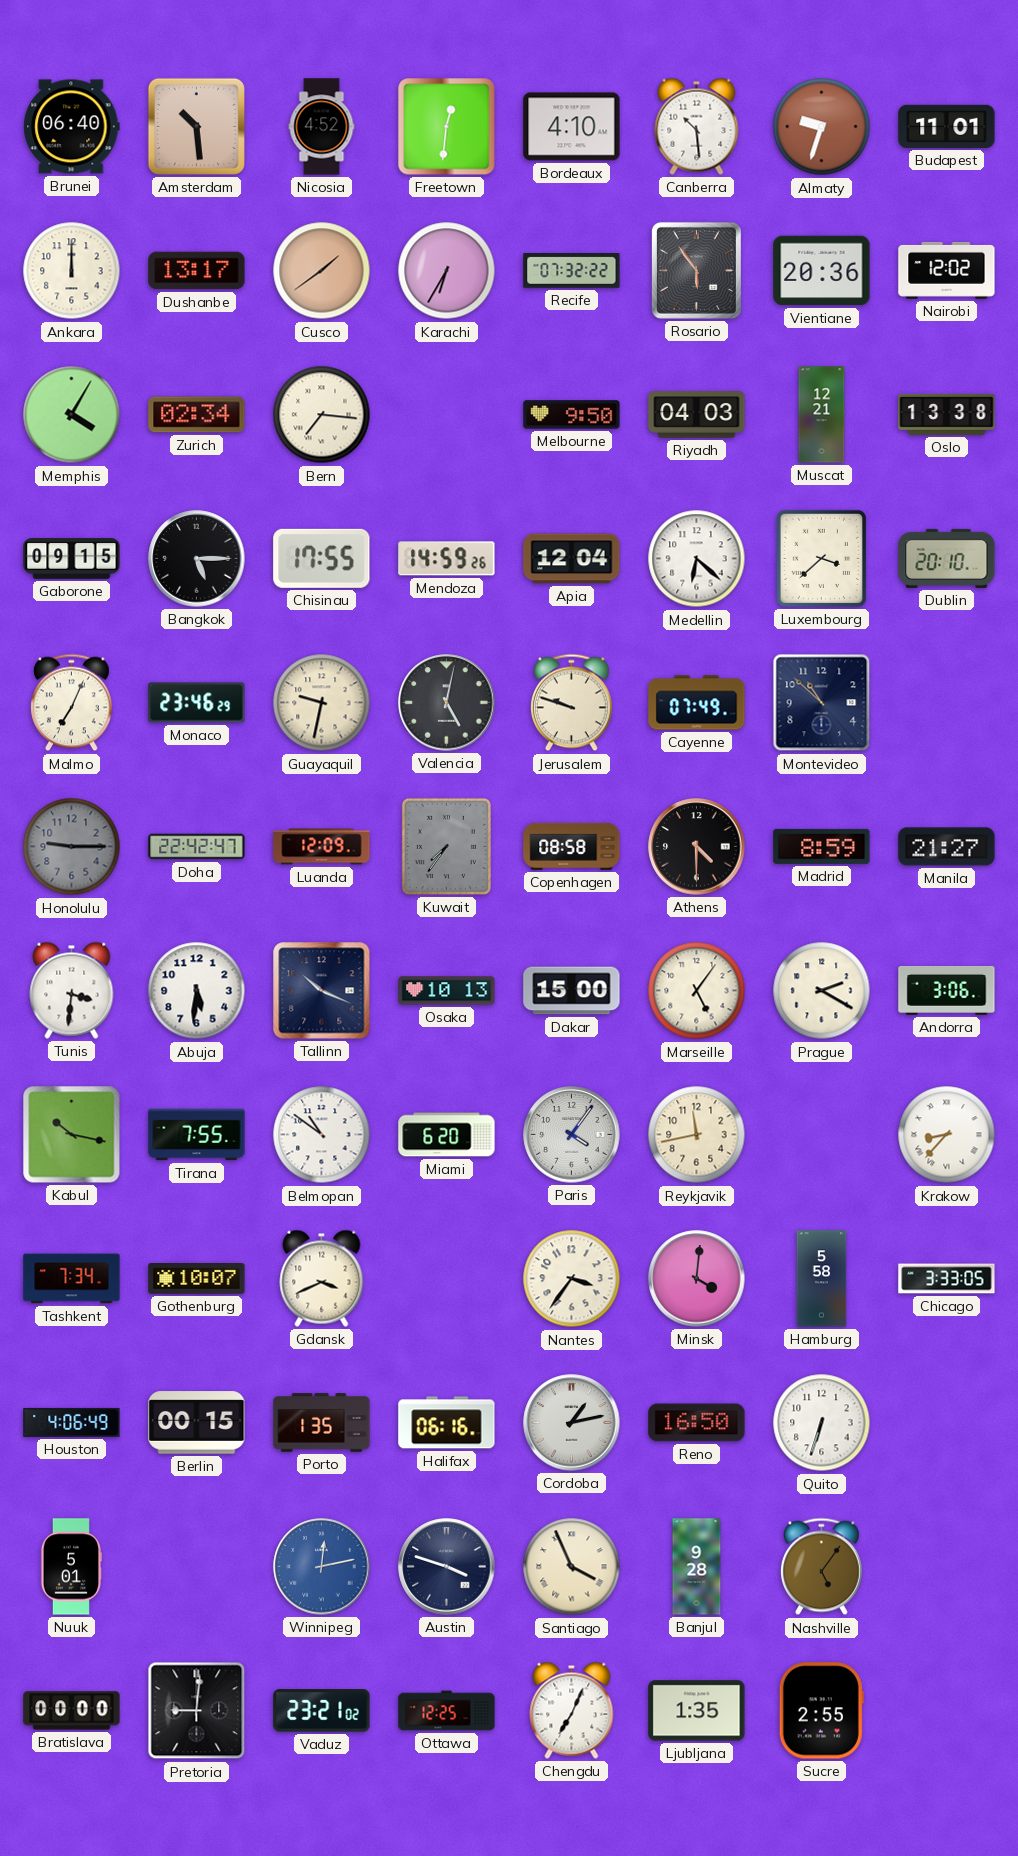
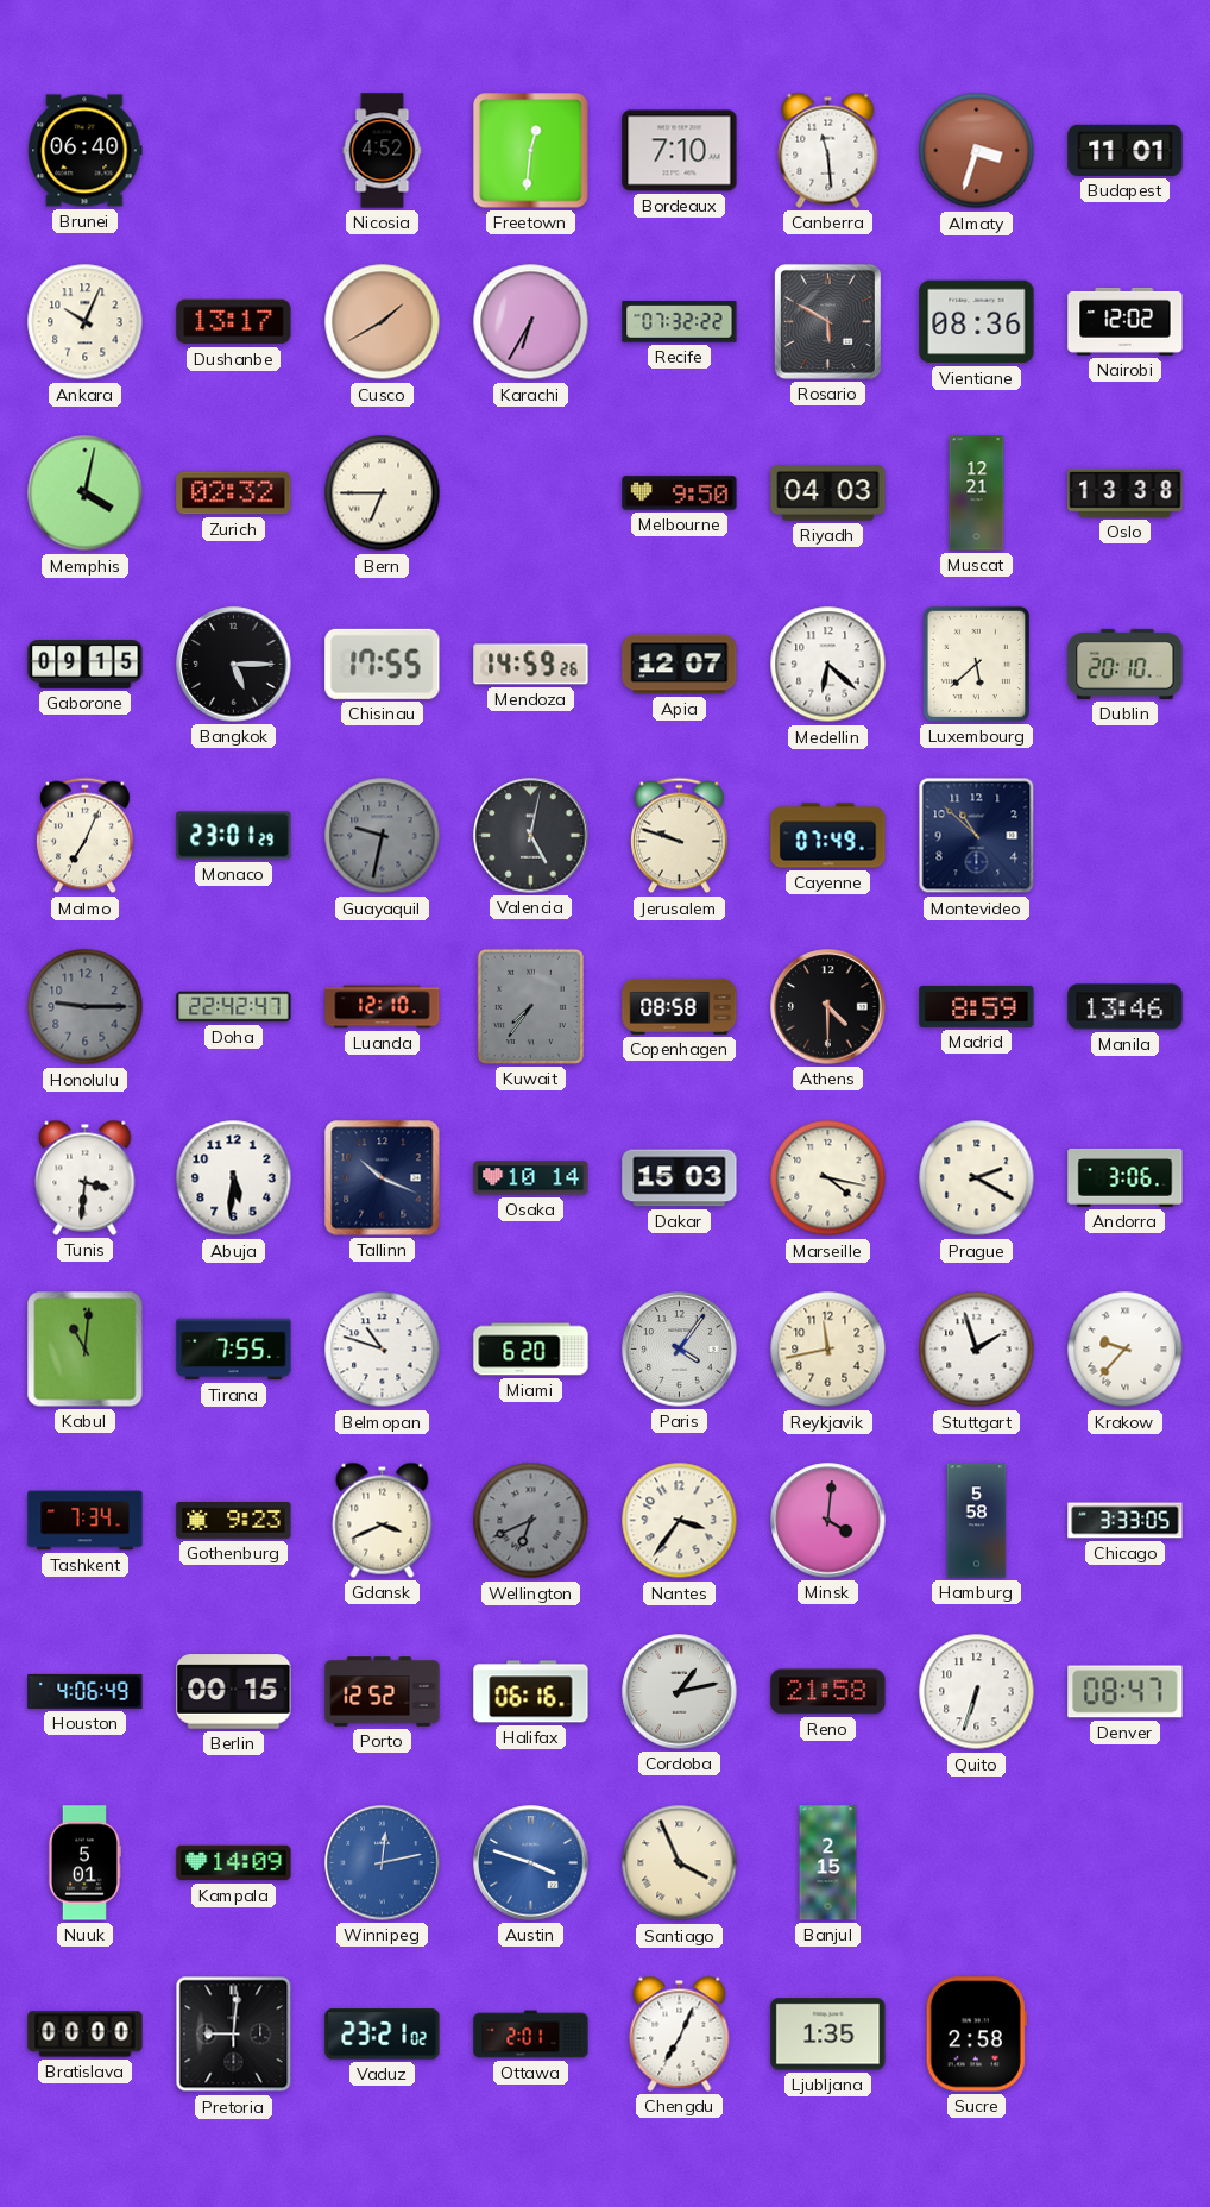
Amsterdam: 10:29 -> none
Bordeaux: 4:10 -> 7:10
Canberra: 10:29 -> 11:29
Almaty: 9:33 -> 3:33
Ankara: 12:00 -> 10:04
Cusco: 1:39 -> 1:40
Rosario: 5:54 -> 5:50
Vientiane: 20:36 -> 08:36
Memphis: 4:05 -> 4:02
Zurich: 02:34 -> 02:32
Bern: 7:16 -> 6:45
Apia: 12:04 -> 12:07
Luxembourg: 3:38 -> 5:38
Monaco: 23:46 -> 23:01
Guayaquil dial: cream -> grey
Luanda: 12:09 -> 12:10
Manila: 21:27 -> 13:46
Osaka: 10:13 -> 10:14
Dakar: 15:00 -> 15:03
Marseille: 5:06 -> 4:17
Kabul: 10:17 -> 11:01
Belmopan: 10:51 -> 10:48
Stuttgart: none -> 1:57
Krakow: 8:37 -> 9:37
Gothenburg: 10:07 -> 9:23
Wellington: none -> 6:41
Porto: 1:35 -> 12:52
Reno: 16:50 -> 21:58
Denver: none -> 08:47
Kampala: none -> 14:09
Austin dial: navy -> blue
Banjul: 9:28 -> 2:15
Nashville: 5:06 -> none
Ottawa: 12:25 -> 2:01
Sucre: 2:55 -> 2:58
